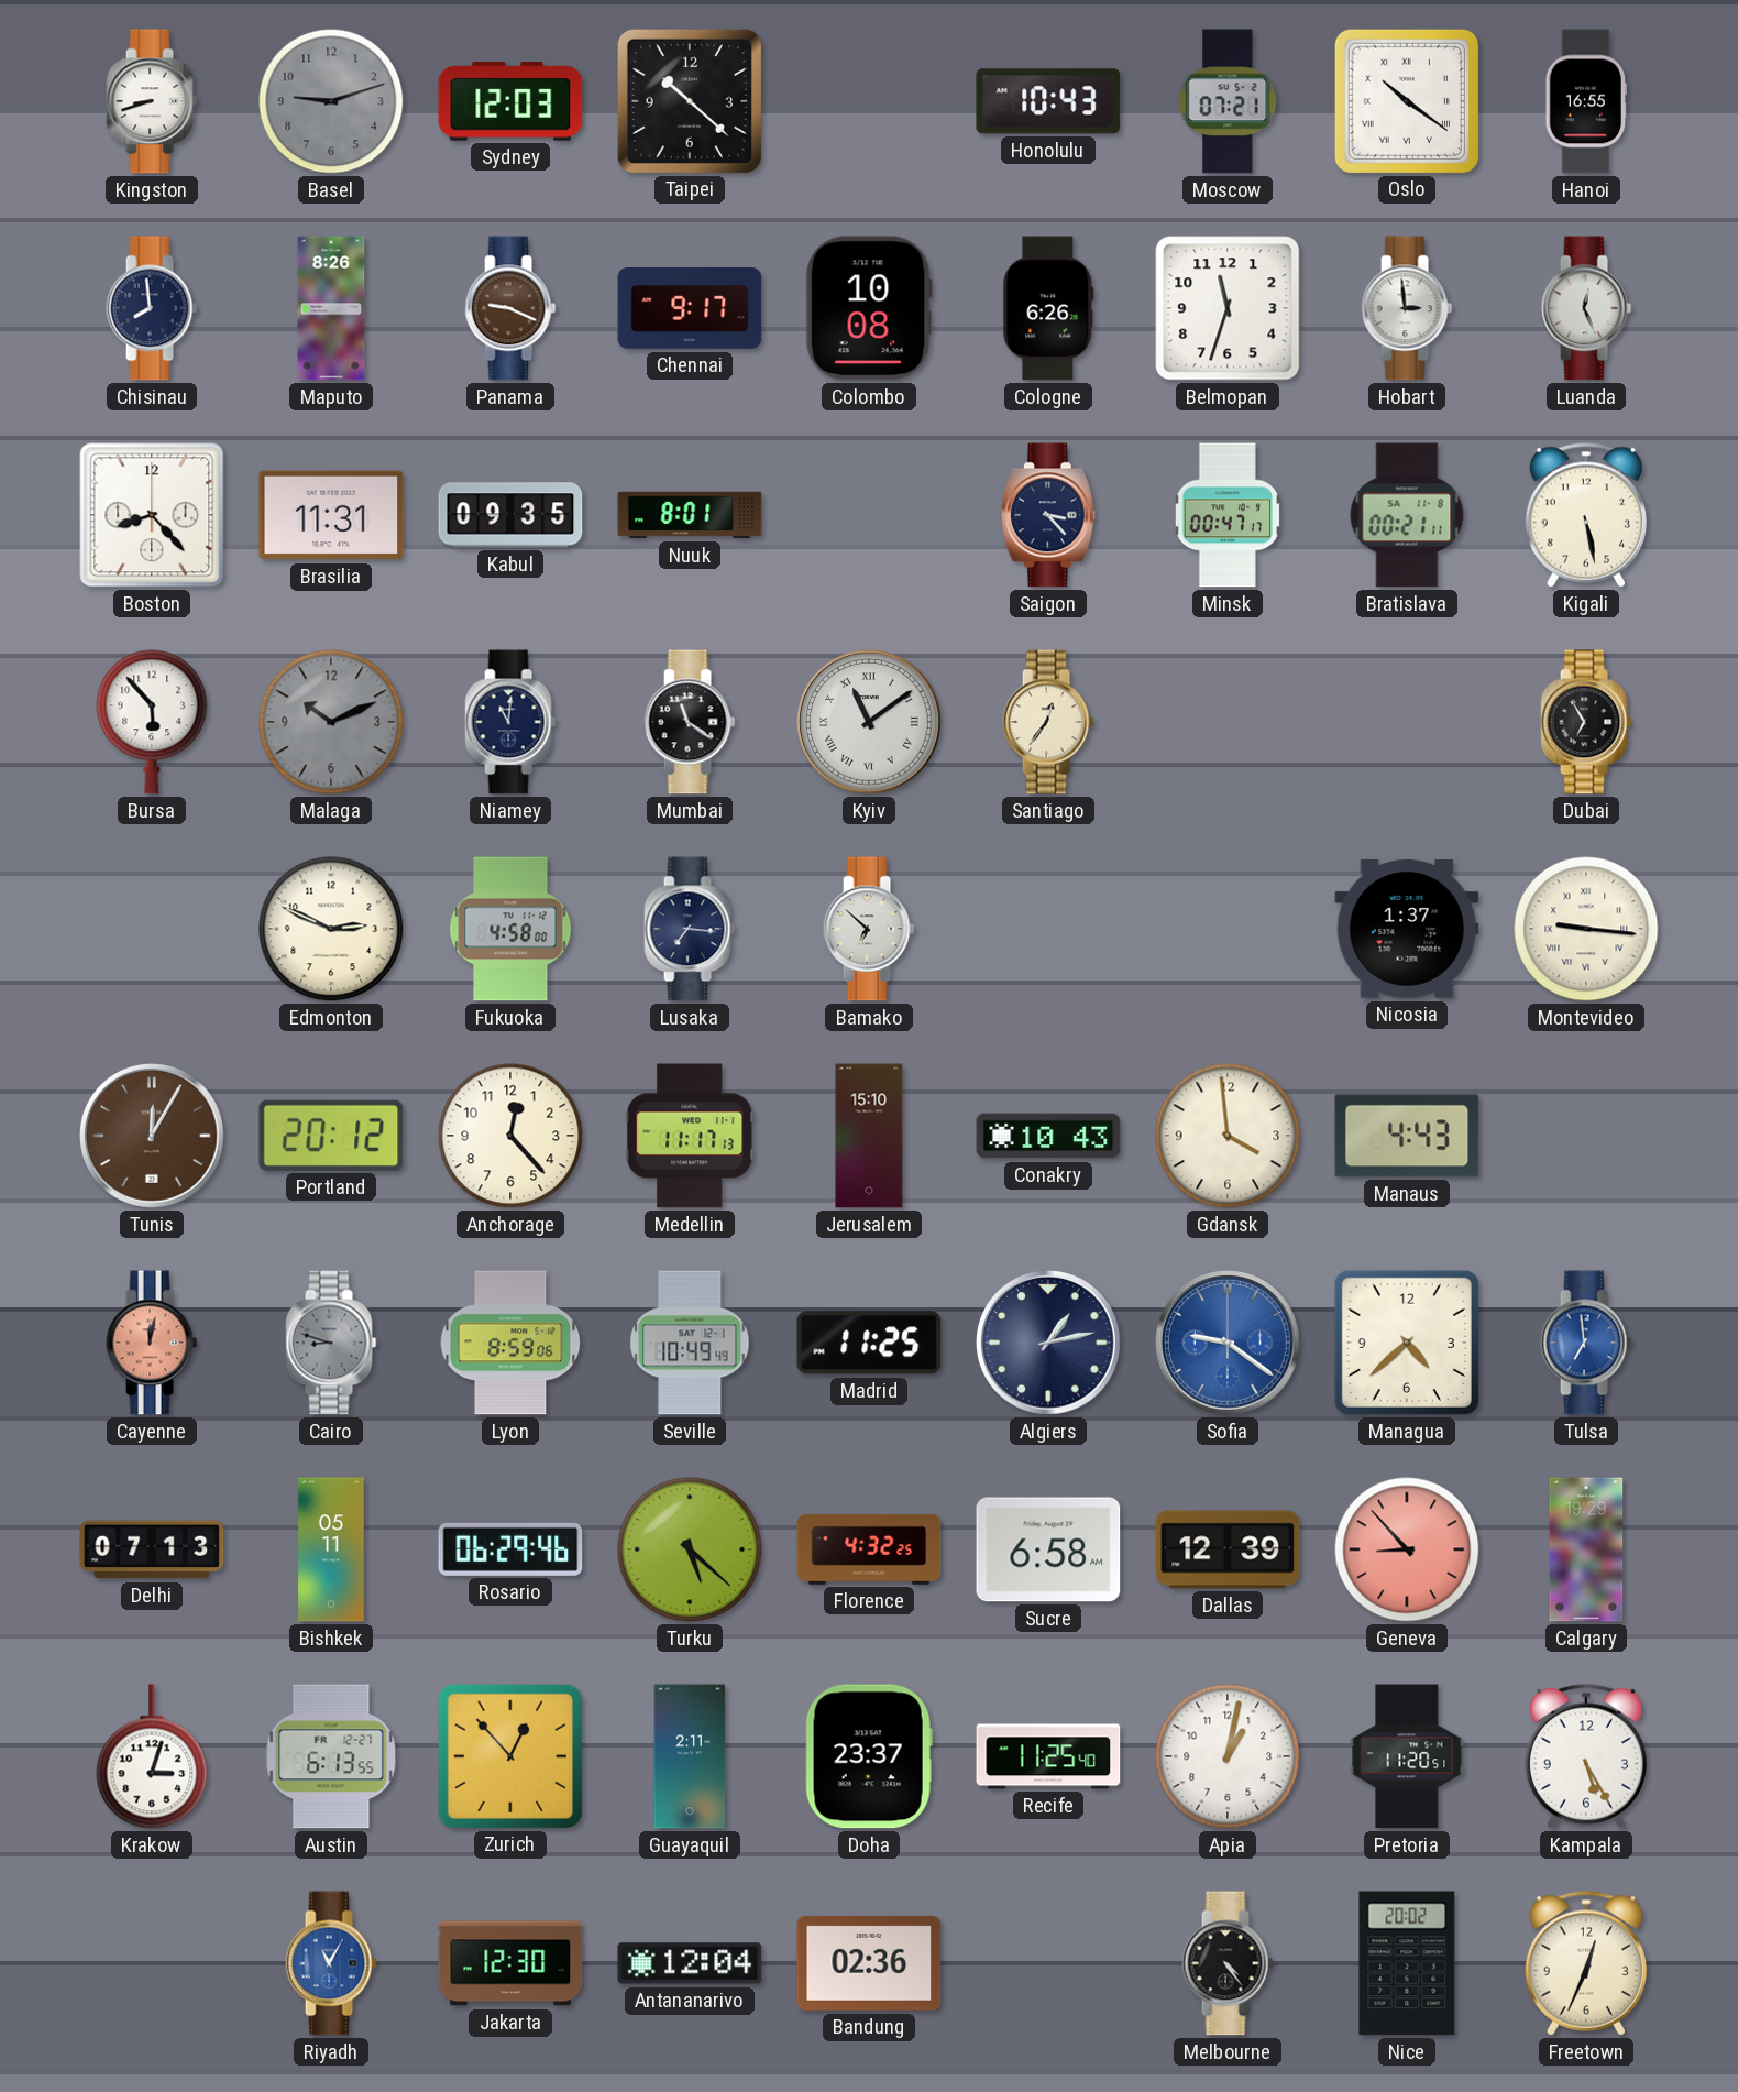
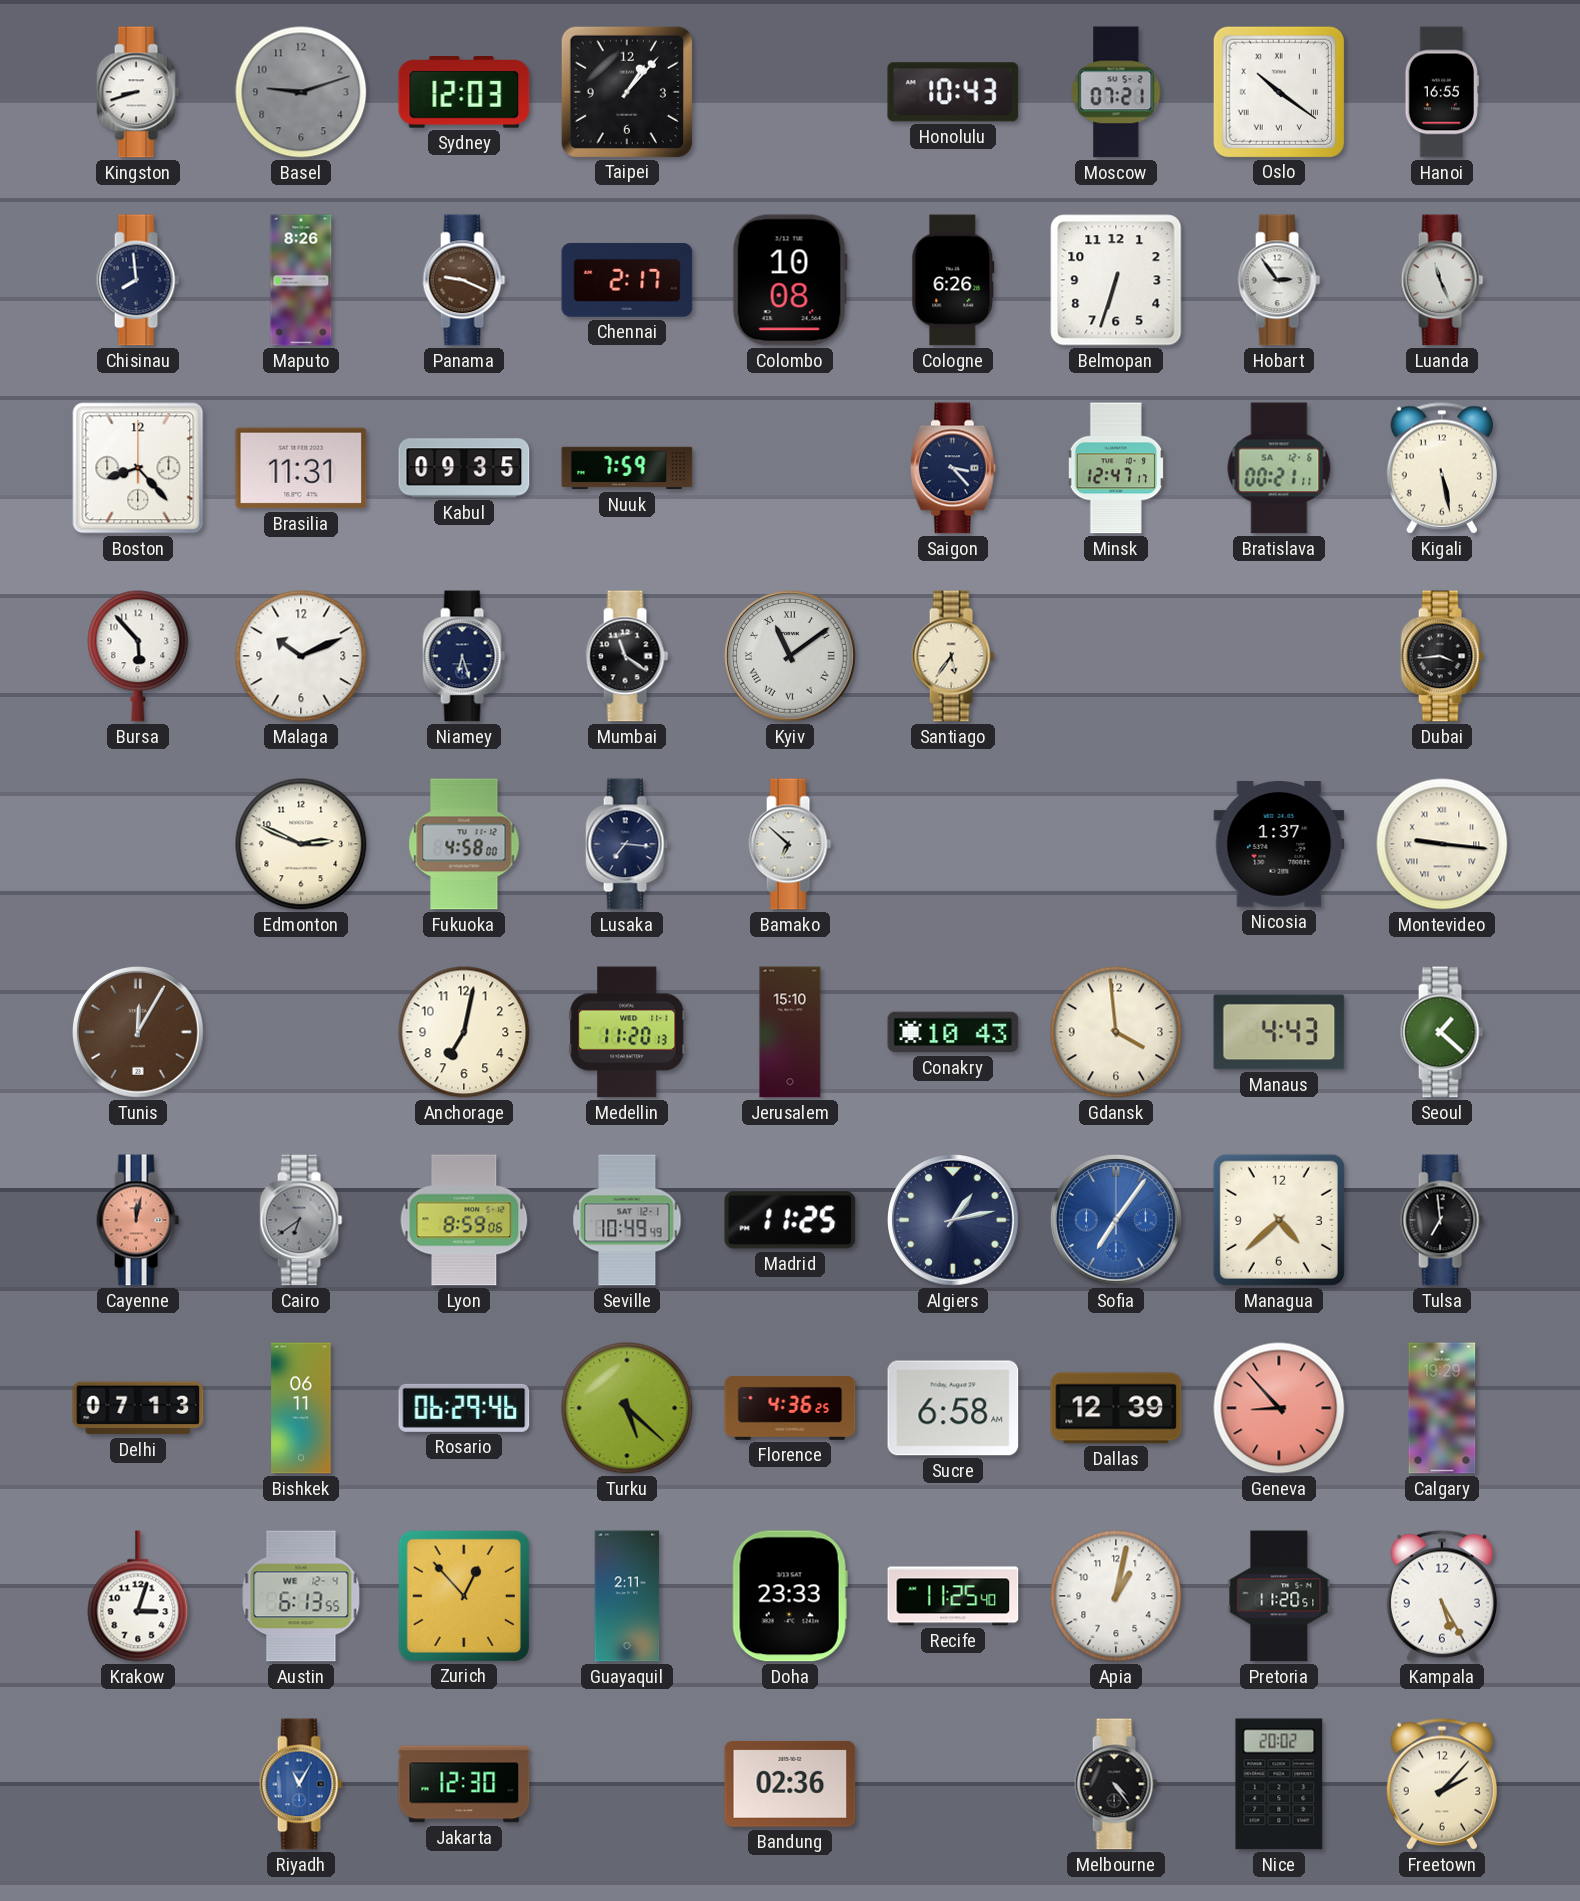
Taipei: 10:22 -> 1:07
Chennai: 9:17 -> 2:17
Belmopan: 11:33 -> 6:33
Hobart: 2:59 -> 2:54
Luanda: 12:26 -> 11:26
Nuuk: 8:01 -> 7:59
Minsk: 00:47 -> 12:47
Bratislava date: SA 11-8 -> SA 12-6
Malaga dial: grey -> white
Niamey: 11:01 -> 6:27
Santiago: 12:36 -> 5:36
Dubai: 6:55 -> 3:44
Portland: 20:12 -> none
Anchorage: 12:23 -> 7:02
Medellin: 11:17 -> 11:20
Seoul: none -> 1:22
Cairo: 8:48 -> 6:39
Sofia: 9:21 -> 7:06
Tulsa dial: blue -> black
Bishkek: 05:11 -> 06:11
Florence: 4:32 -> 4:36
Austin date: FR 12-27 -> WE 12-4
Doha: 23:37 -> 23:33
Antananarivo: 12:04 -> none
Freetown: 12:34 -> 2:07
